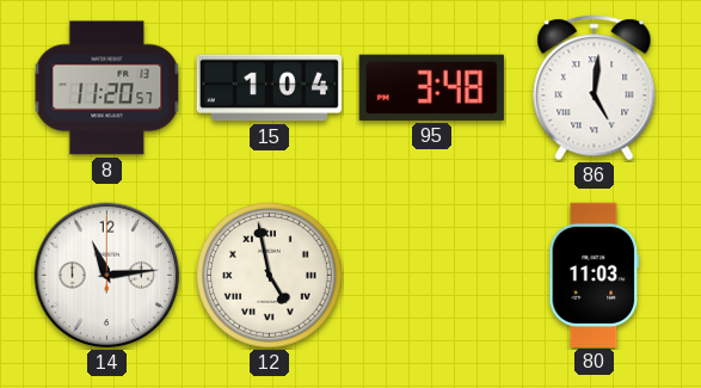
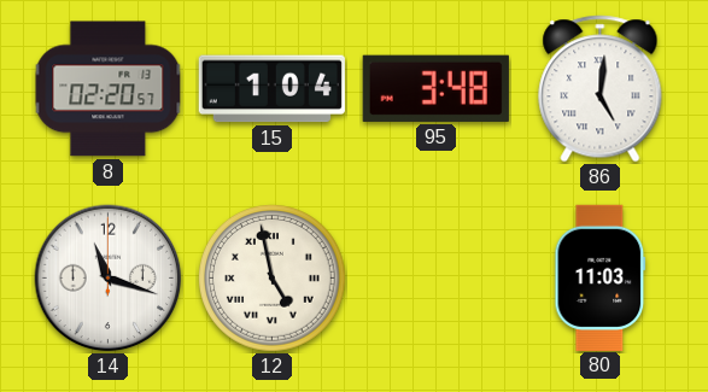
8: 11:20 -> 02:20
14: 11:14 -> 11:18
